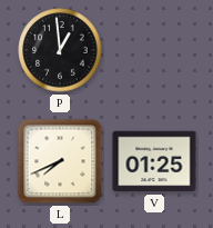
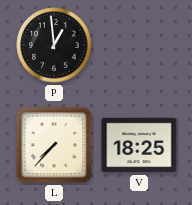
L: 7:41 -> 7:37
V: 01:25 -> 18:25
